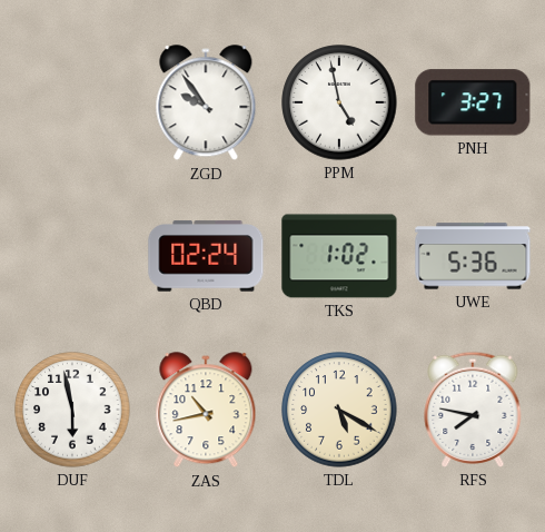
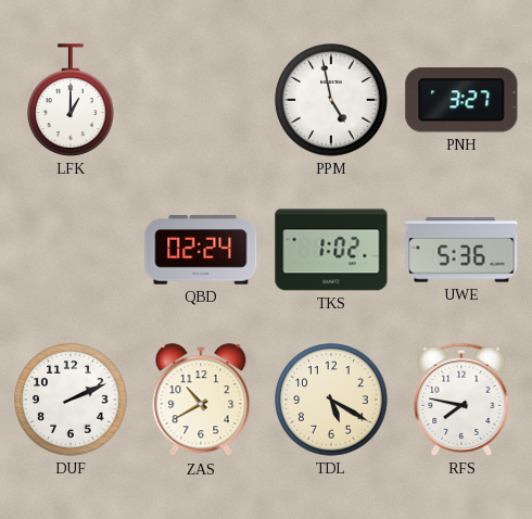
LFK: none -> 1:00
ZGD: 9:54 -> none
DUF: 5:58 -> 2:11
ZAS: 10:43 -> 10:40
